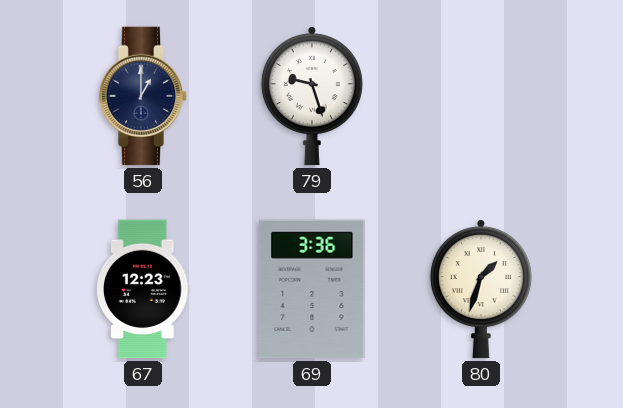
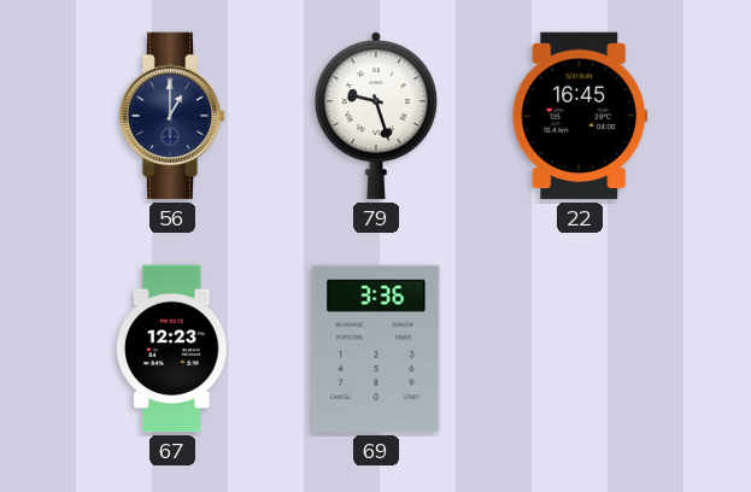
22: none -> 16:45
80: 1:33 -> none
